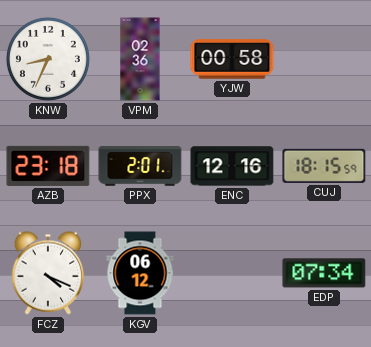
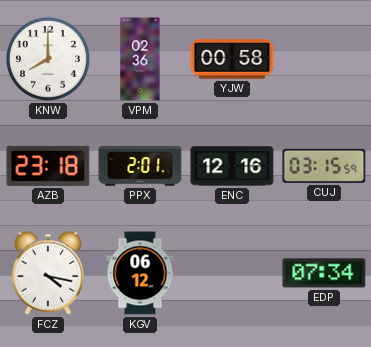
KNW: 8:34 -> 8:00
CUJ: 18:15 -> 03:15
FCZ: 4:19 -> 4:17
